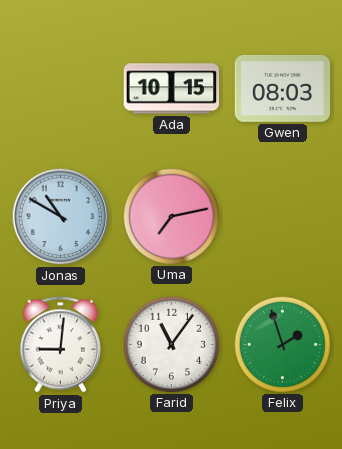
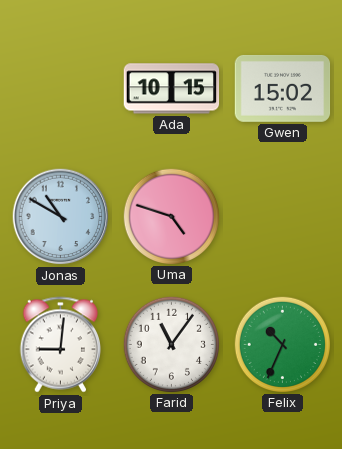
Gwen: 08:03 -> 15:02
Uma: 7:13 -> 4:48
Felix: 1:57 -> 10:34
